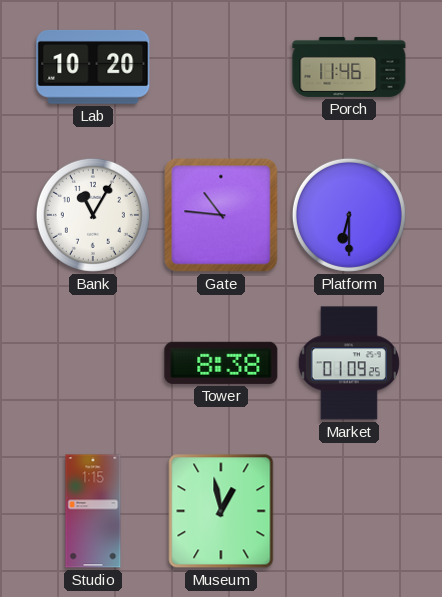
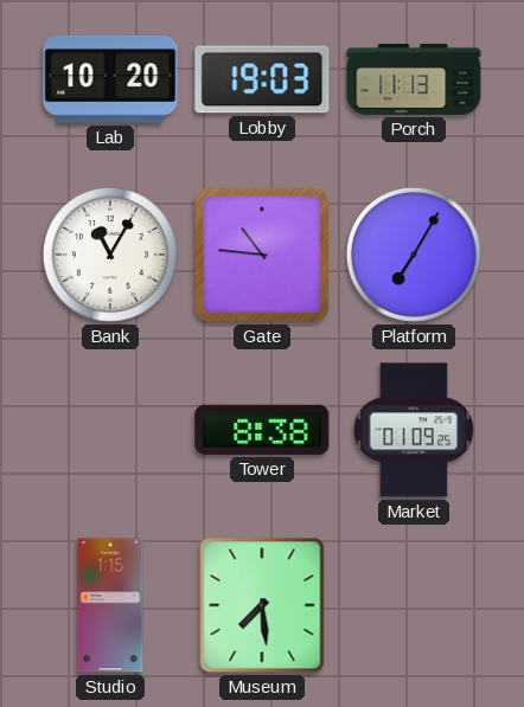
Lobby: none -> 19:03
Porch: 11:46 -> 11:13
Platform: 6:30 -> 7:05
Museum: 12:58 -> 7:29
